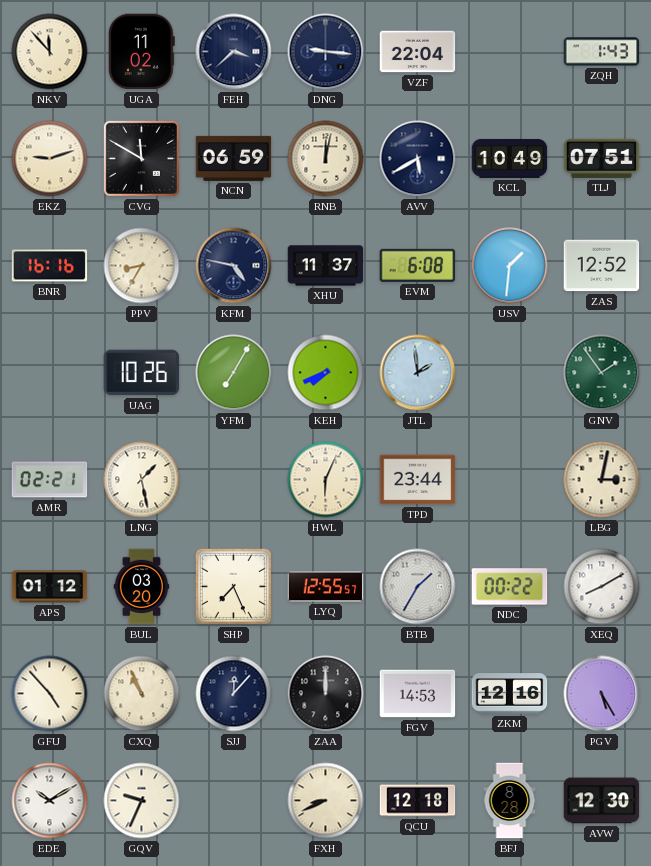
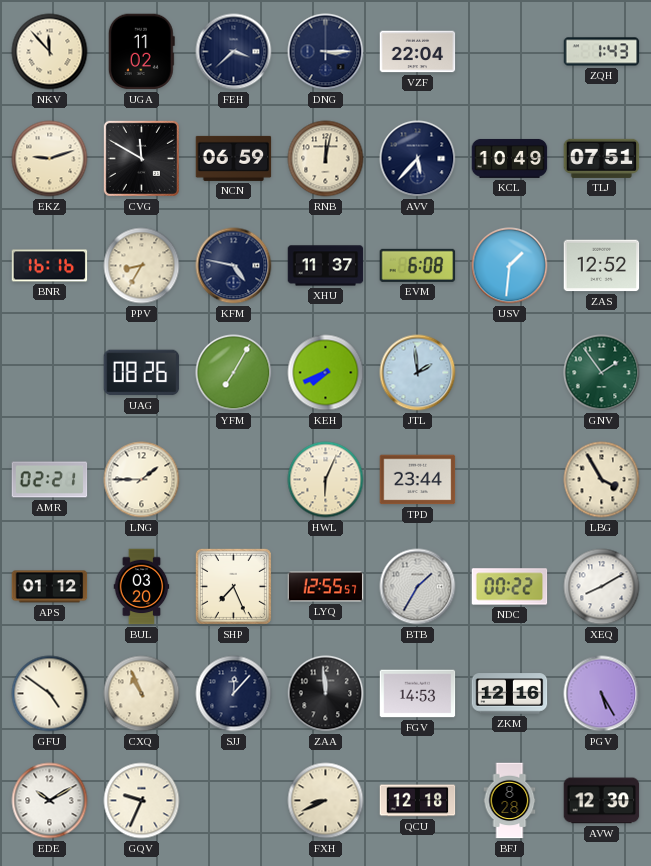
DNG: 9:16 -> 3:15
AVV: 5:40 -> 5:37
UAG: 10:26 -> 08:26
LNG: 1:28 -> 1:45
LBG: 3:02 -> 3:55
GFU: 4:53 -> 4:51
ZAA: 12:00 -> 11:59
